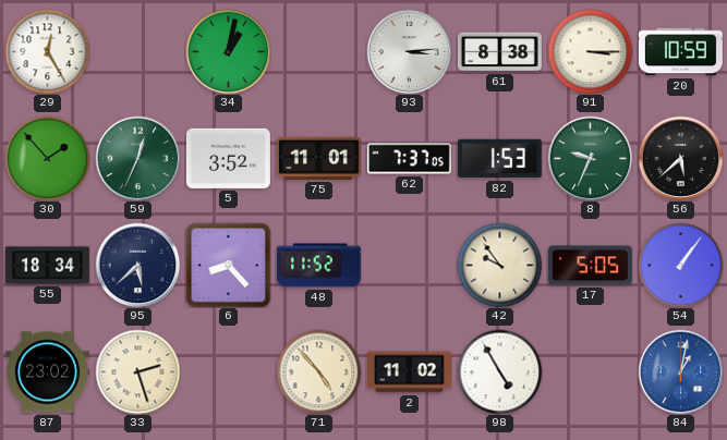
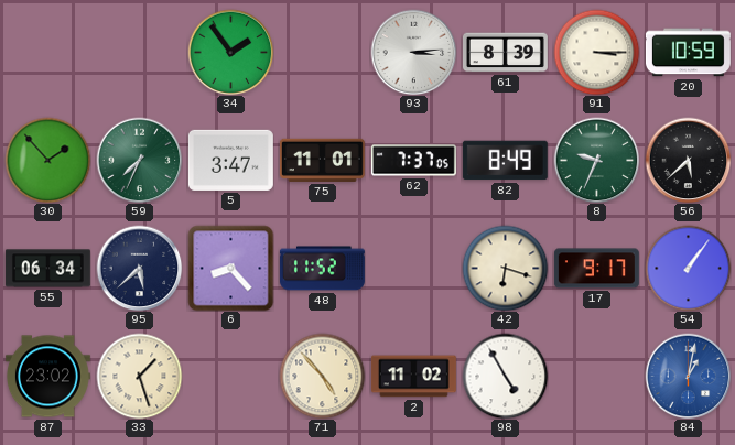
29: 12:25 -> none
34: 1:02 -> 1:54
61: 8:38 -> 8:39
59: 12:34 -> 7:34
5: 3:52 -> 3:47
82: 1:53 -> 8:49
55: 18:34 -> 06:34
42: 9:54 -> 6:18
17: 5:05 -> 9:17
33: 2:27 -> 1:27
